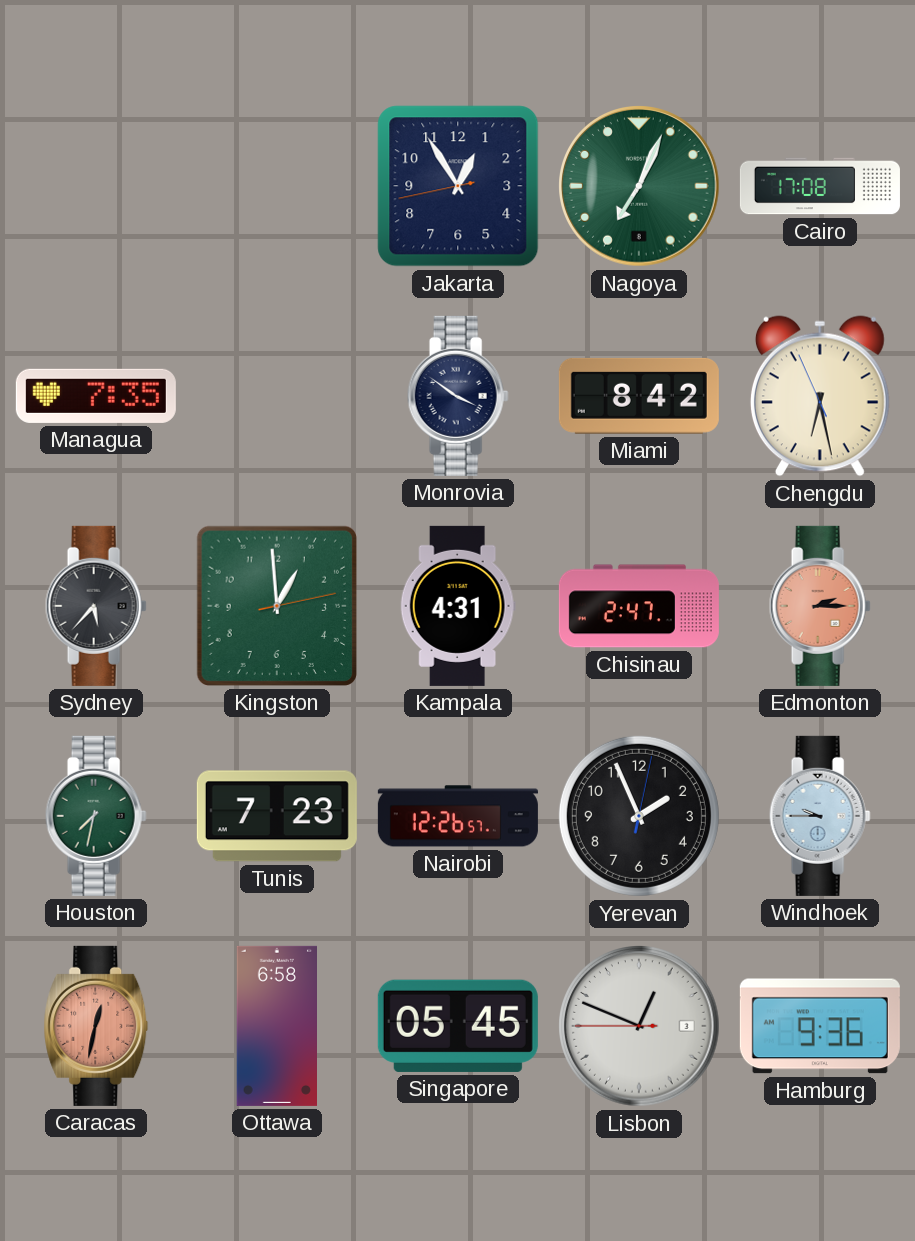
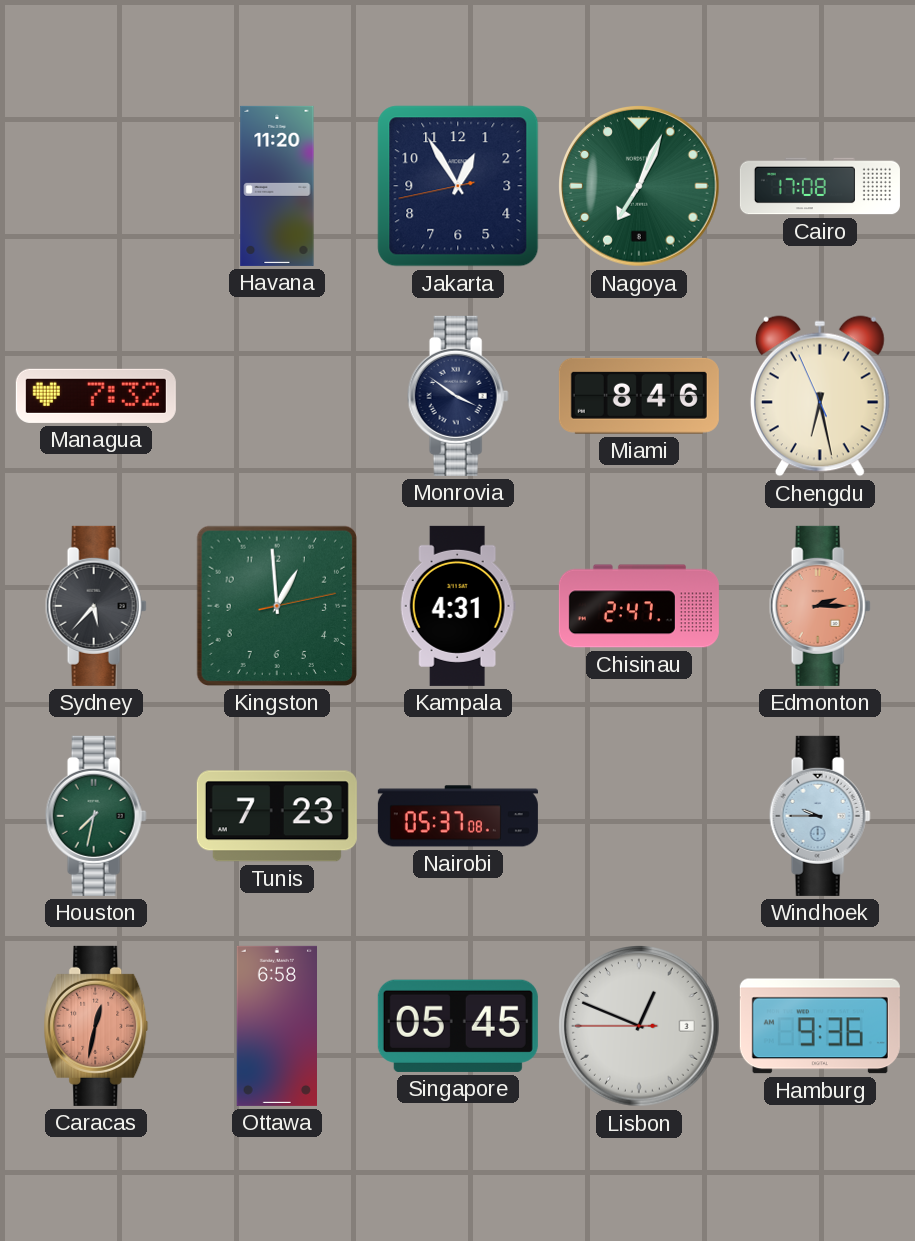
Havana: none -> 11:20
Managua: 7:35 -> 7:32
Miami: 8:42 -> 8:46
Nairobi: 12:26 -> 05:37
Yerevan: 1:56 -> none
